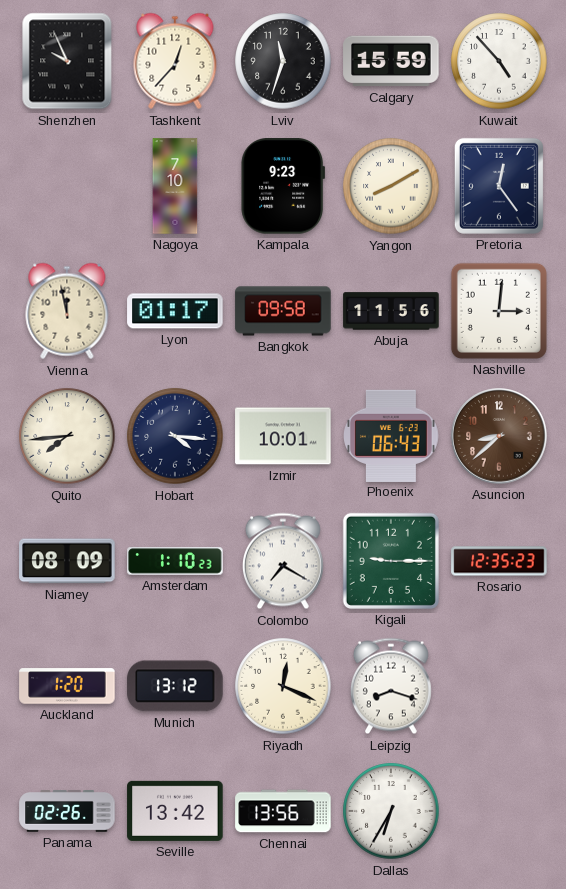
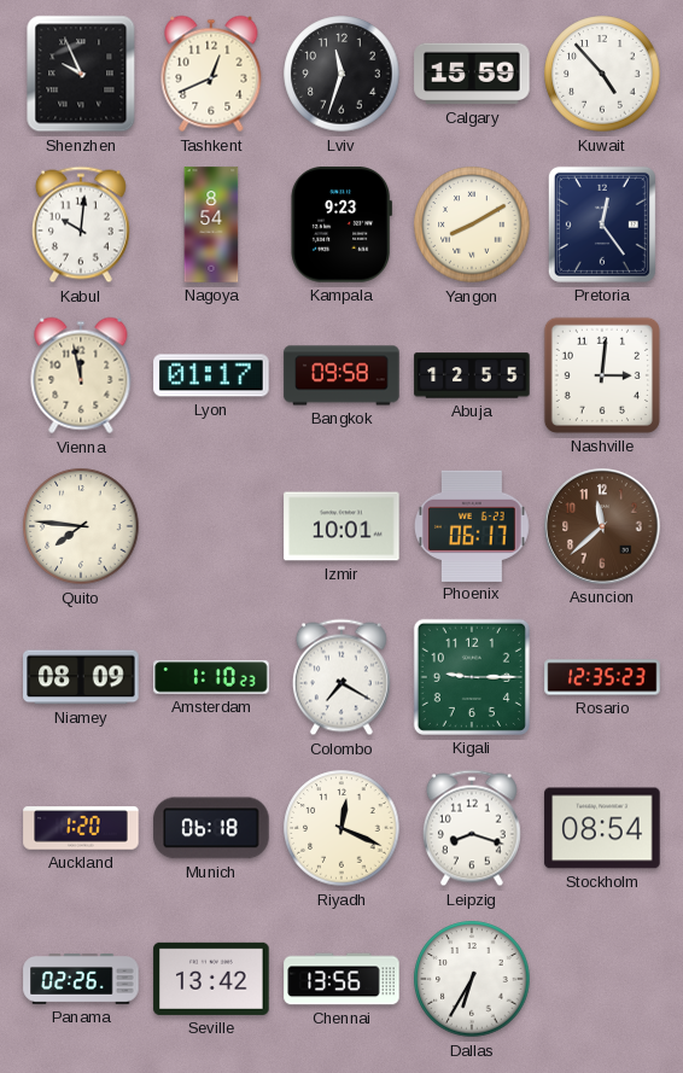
Tashkent: 12:37 -> 12:41
Kabul: none -> 10:01
Nagoya: 7:10 -> 8:54
Abuja: 11:56 -> 12:55
Quito: 7:44 -> 7:46
Hobart: 4:16 -> none
Phoenix: 06:43 -> 06:17
Asuncion: 8:38 -> 11:38
Munich: 13:12 -> 06:18
Stockholm: none -> 08:54
